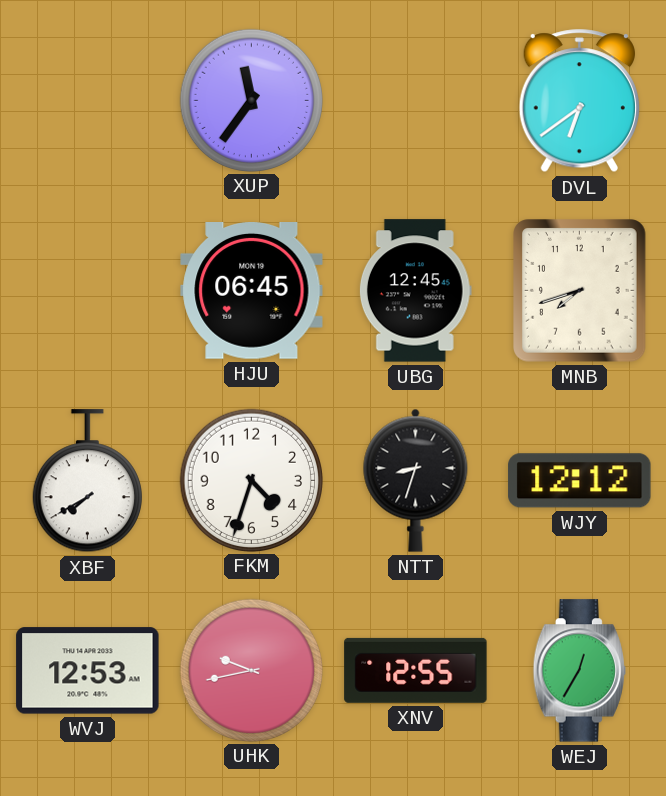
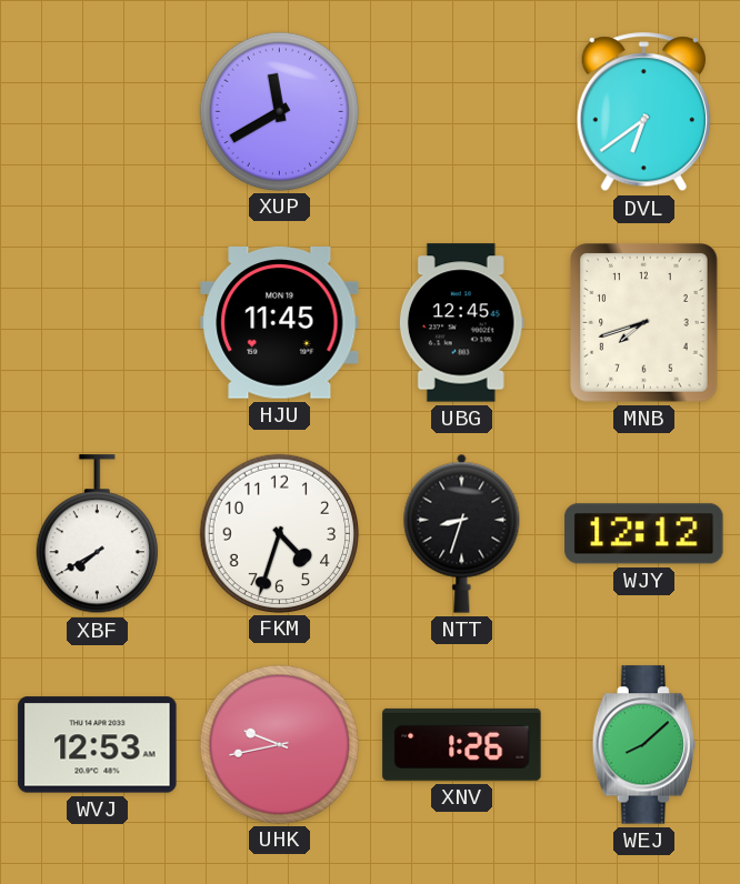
XUP: 11:36 -> 11:40
HJU: 06:45 -> 11:45
XNV: 12:55 -> 1:26
WEJ: 12:35 -> 8:08
